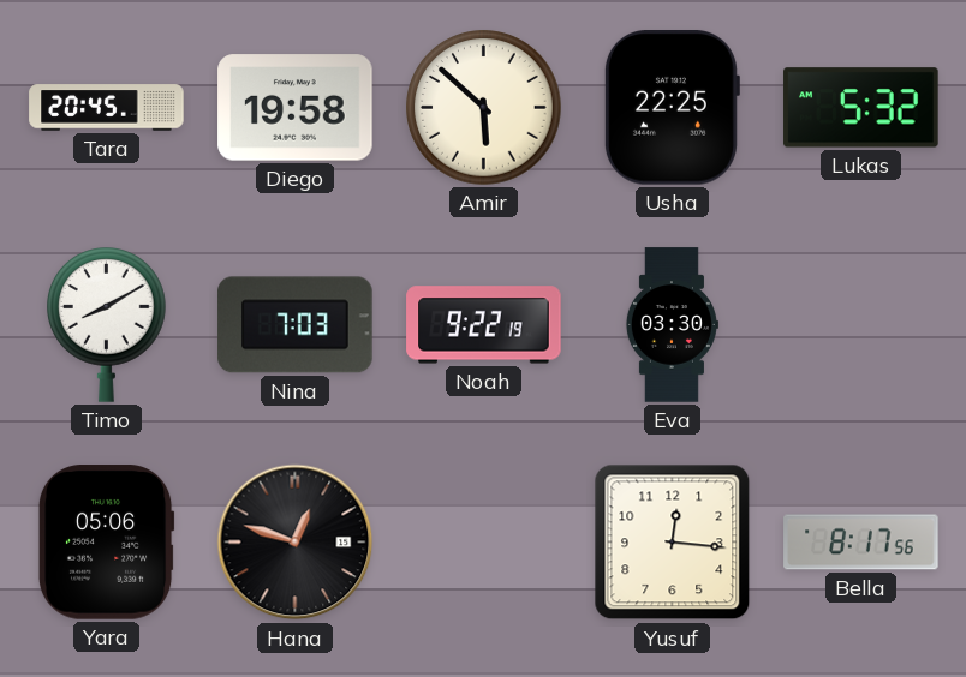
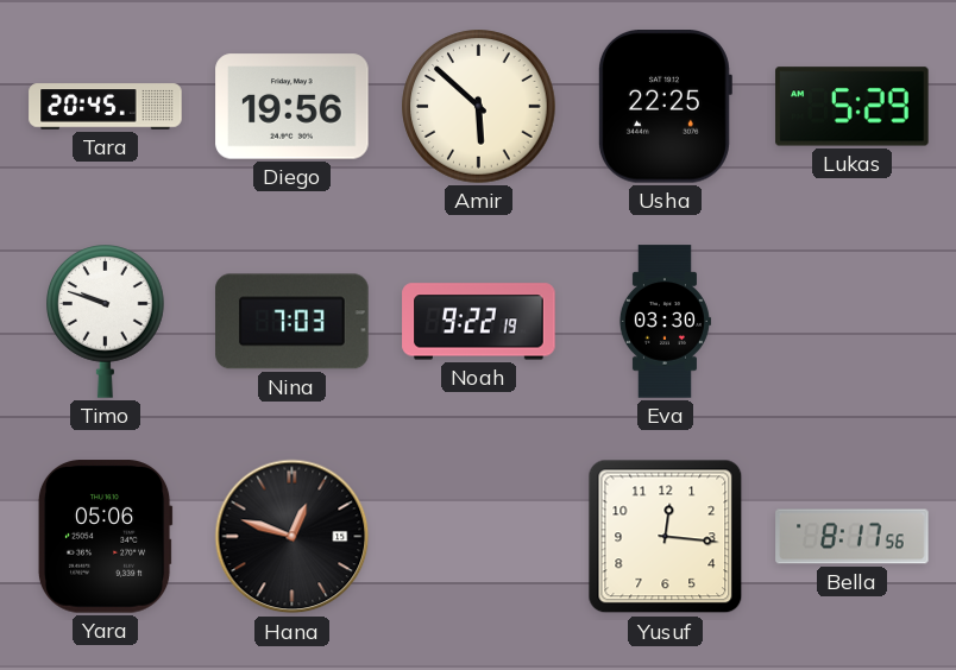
Diego: 19:58 -> 19:56
Lukas: 5:32 -> 5:29
Timo: 8:10 -> 9:48
